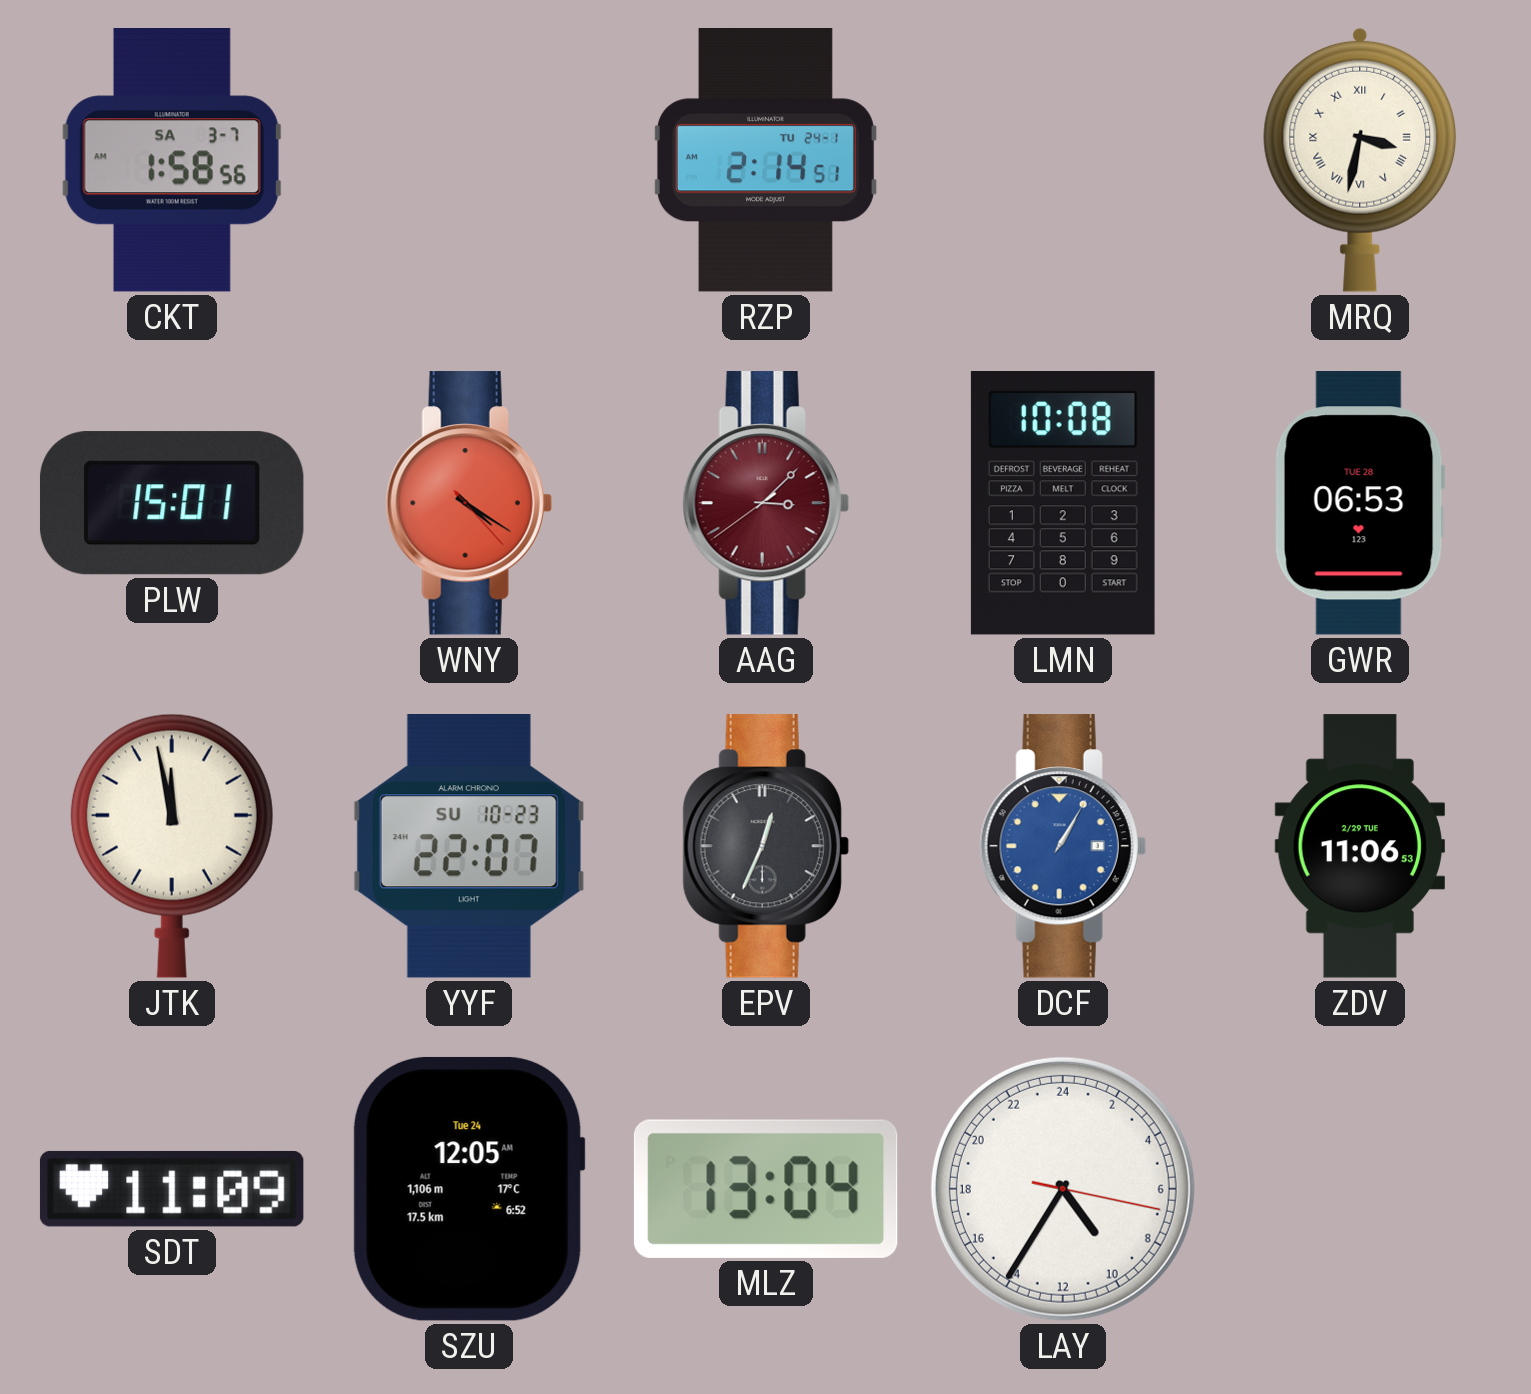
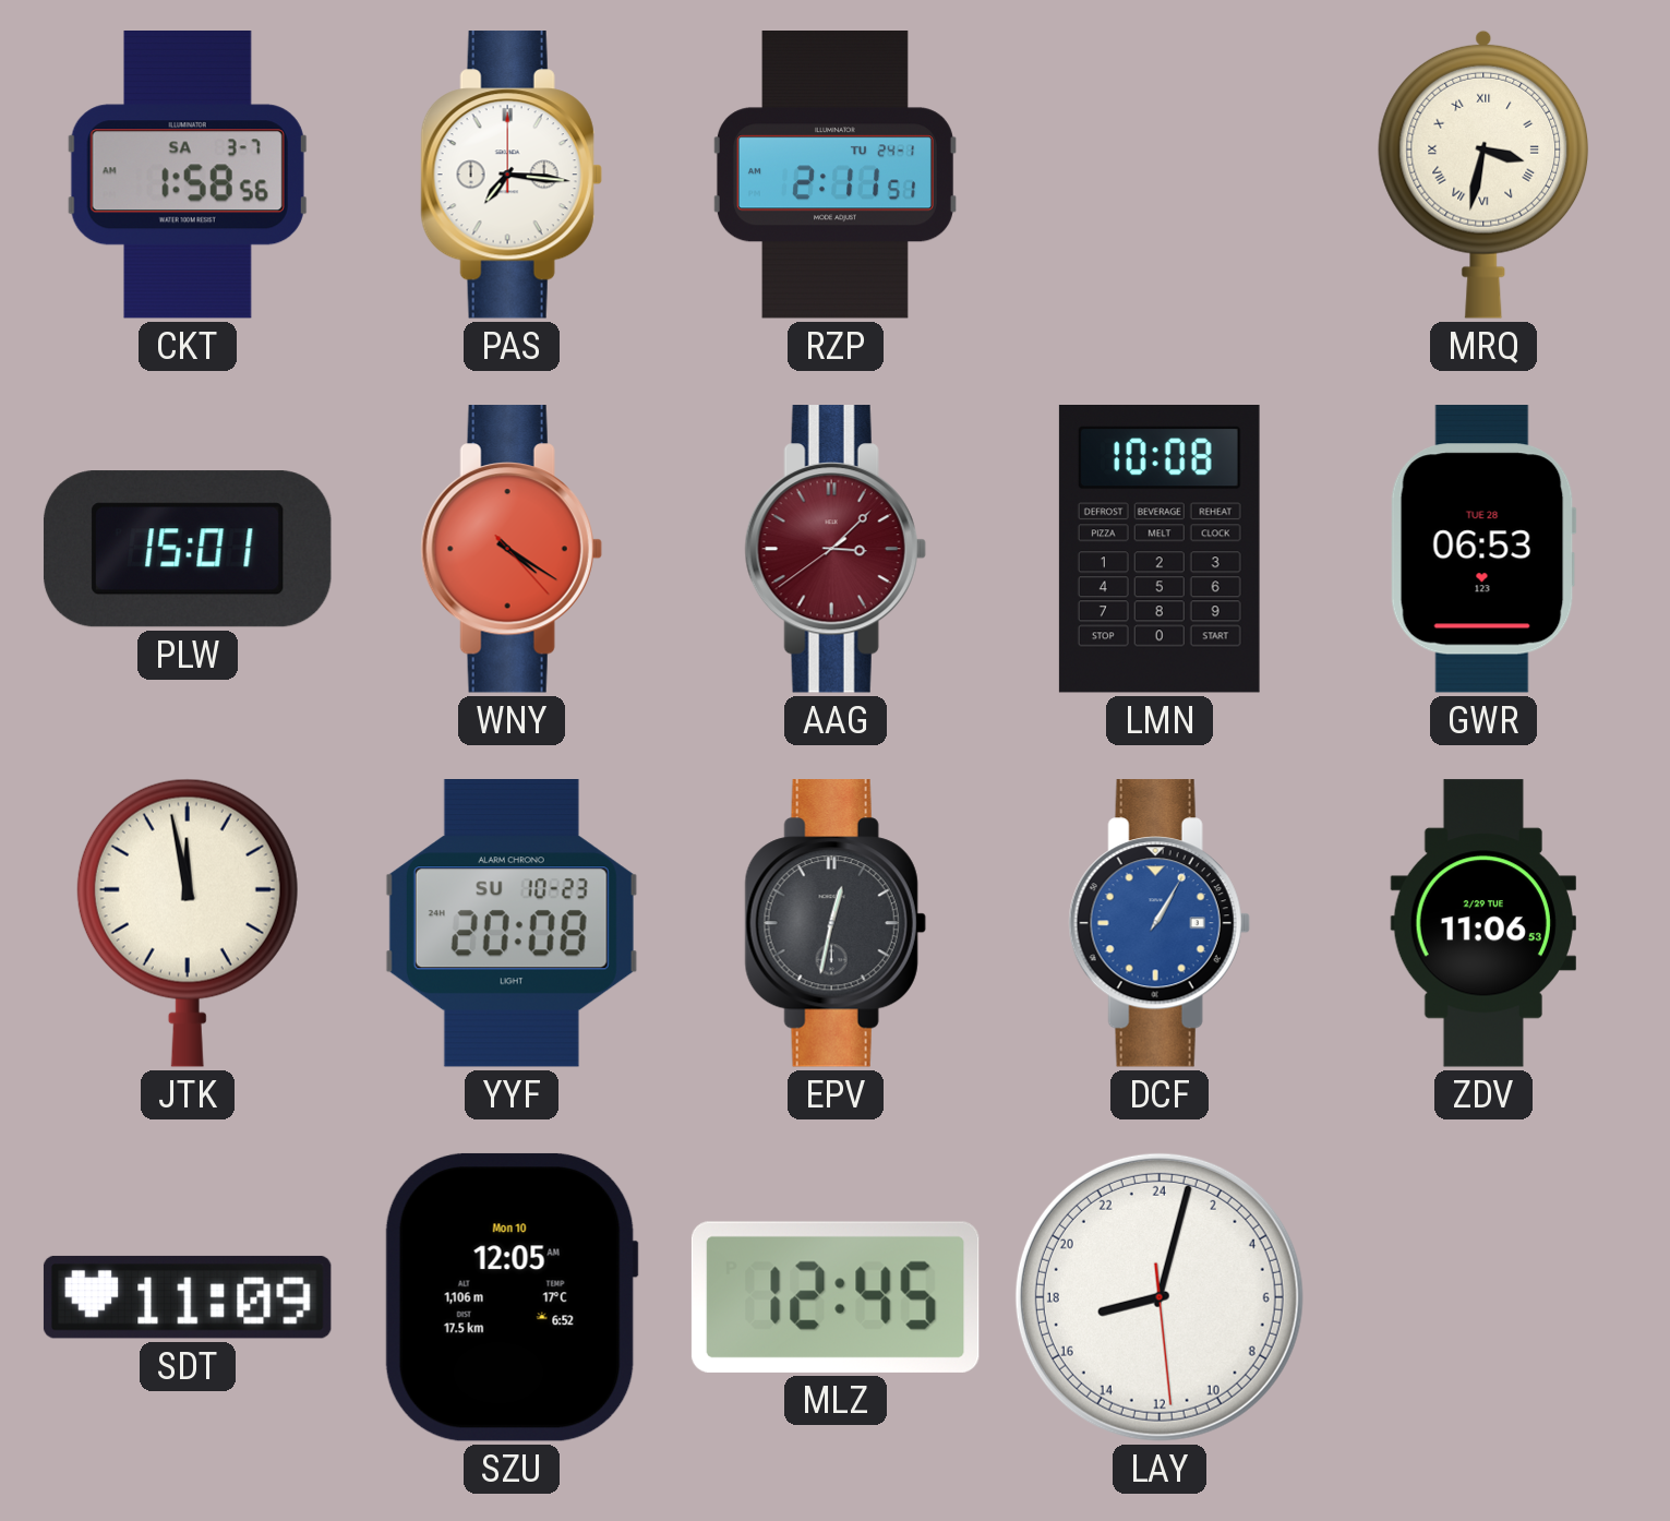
PAS: none -> 7:16
RZP: 2:14 -> 2:11
YYF: 22:07 -> 20:08
EPV: 12:34 -> 12:32
SZU date: Tue 24 -> Mon 10
MLZ: 13:04 -> 12:45
LAY: 9:35 -> 17:02
